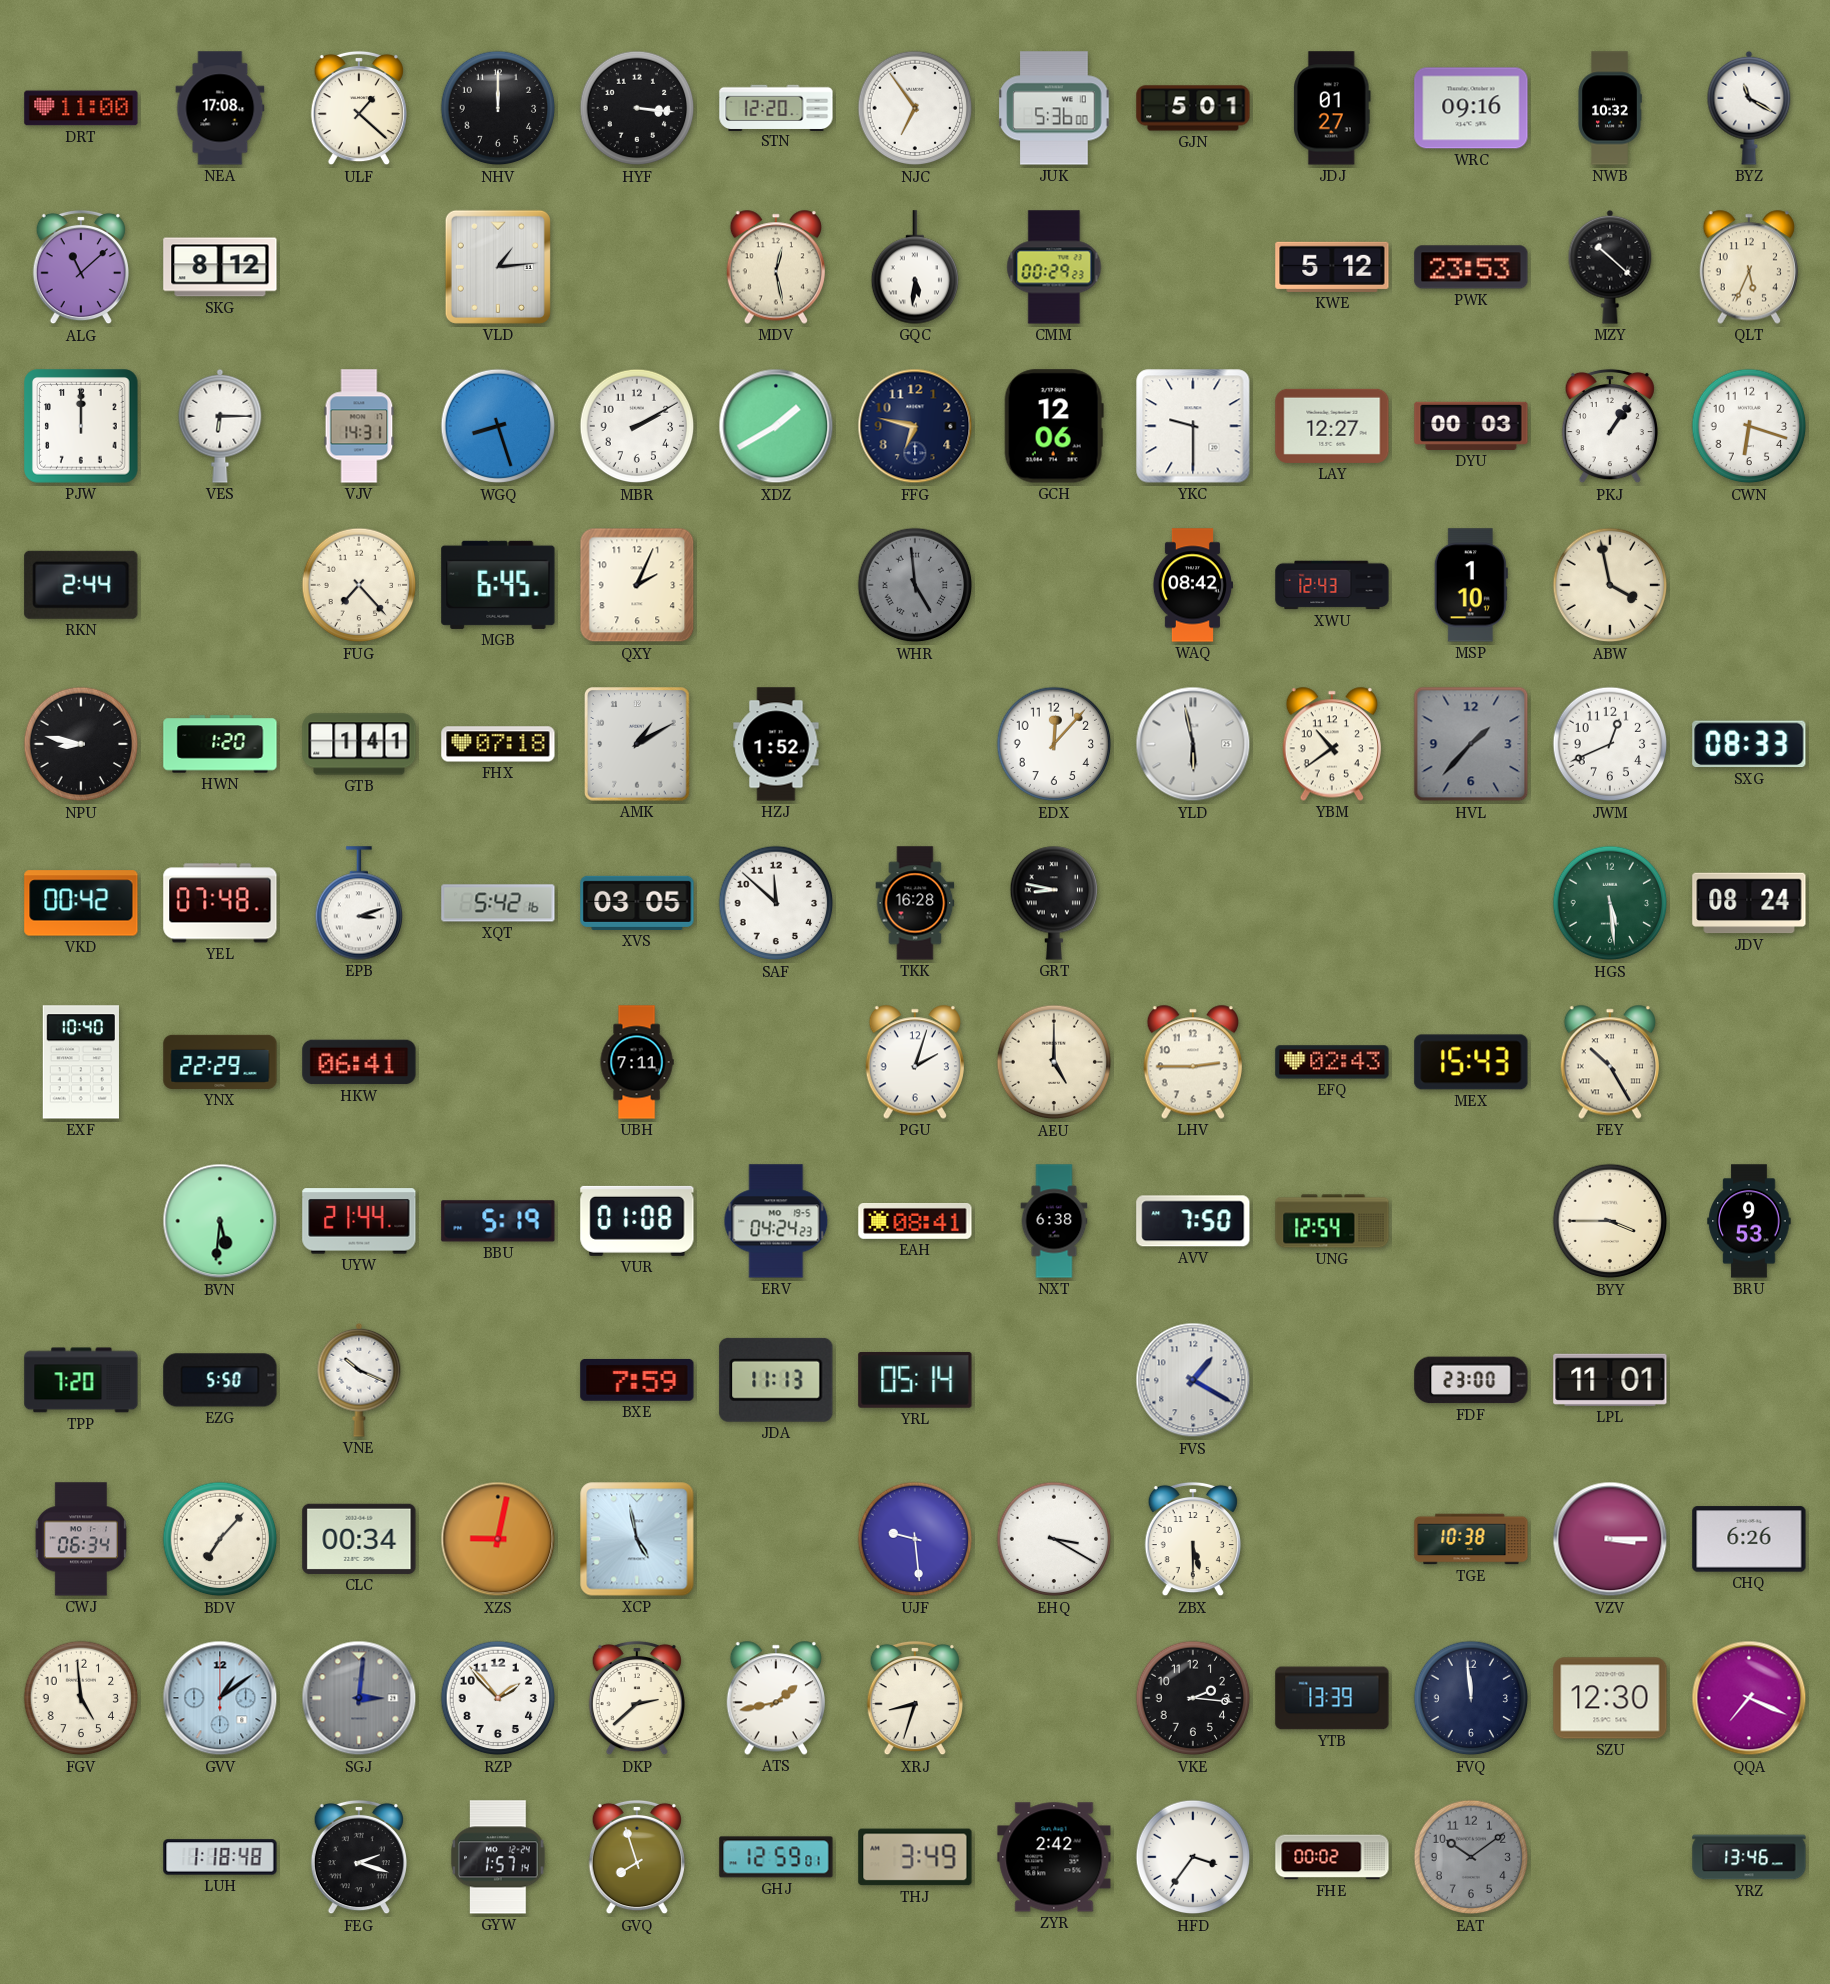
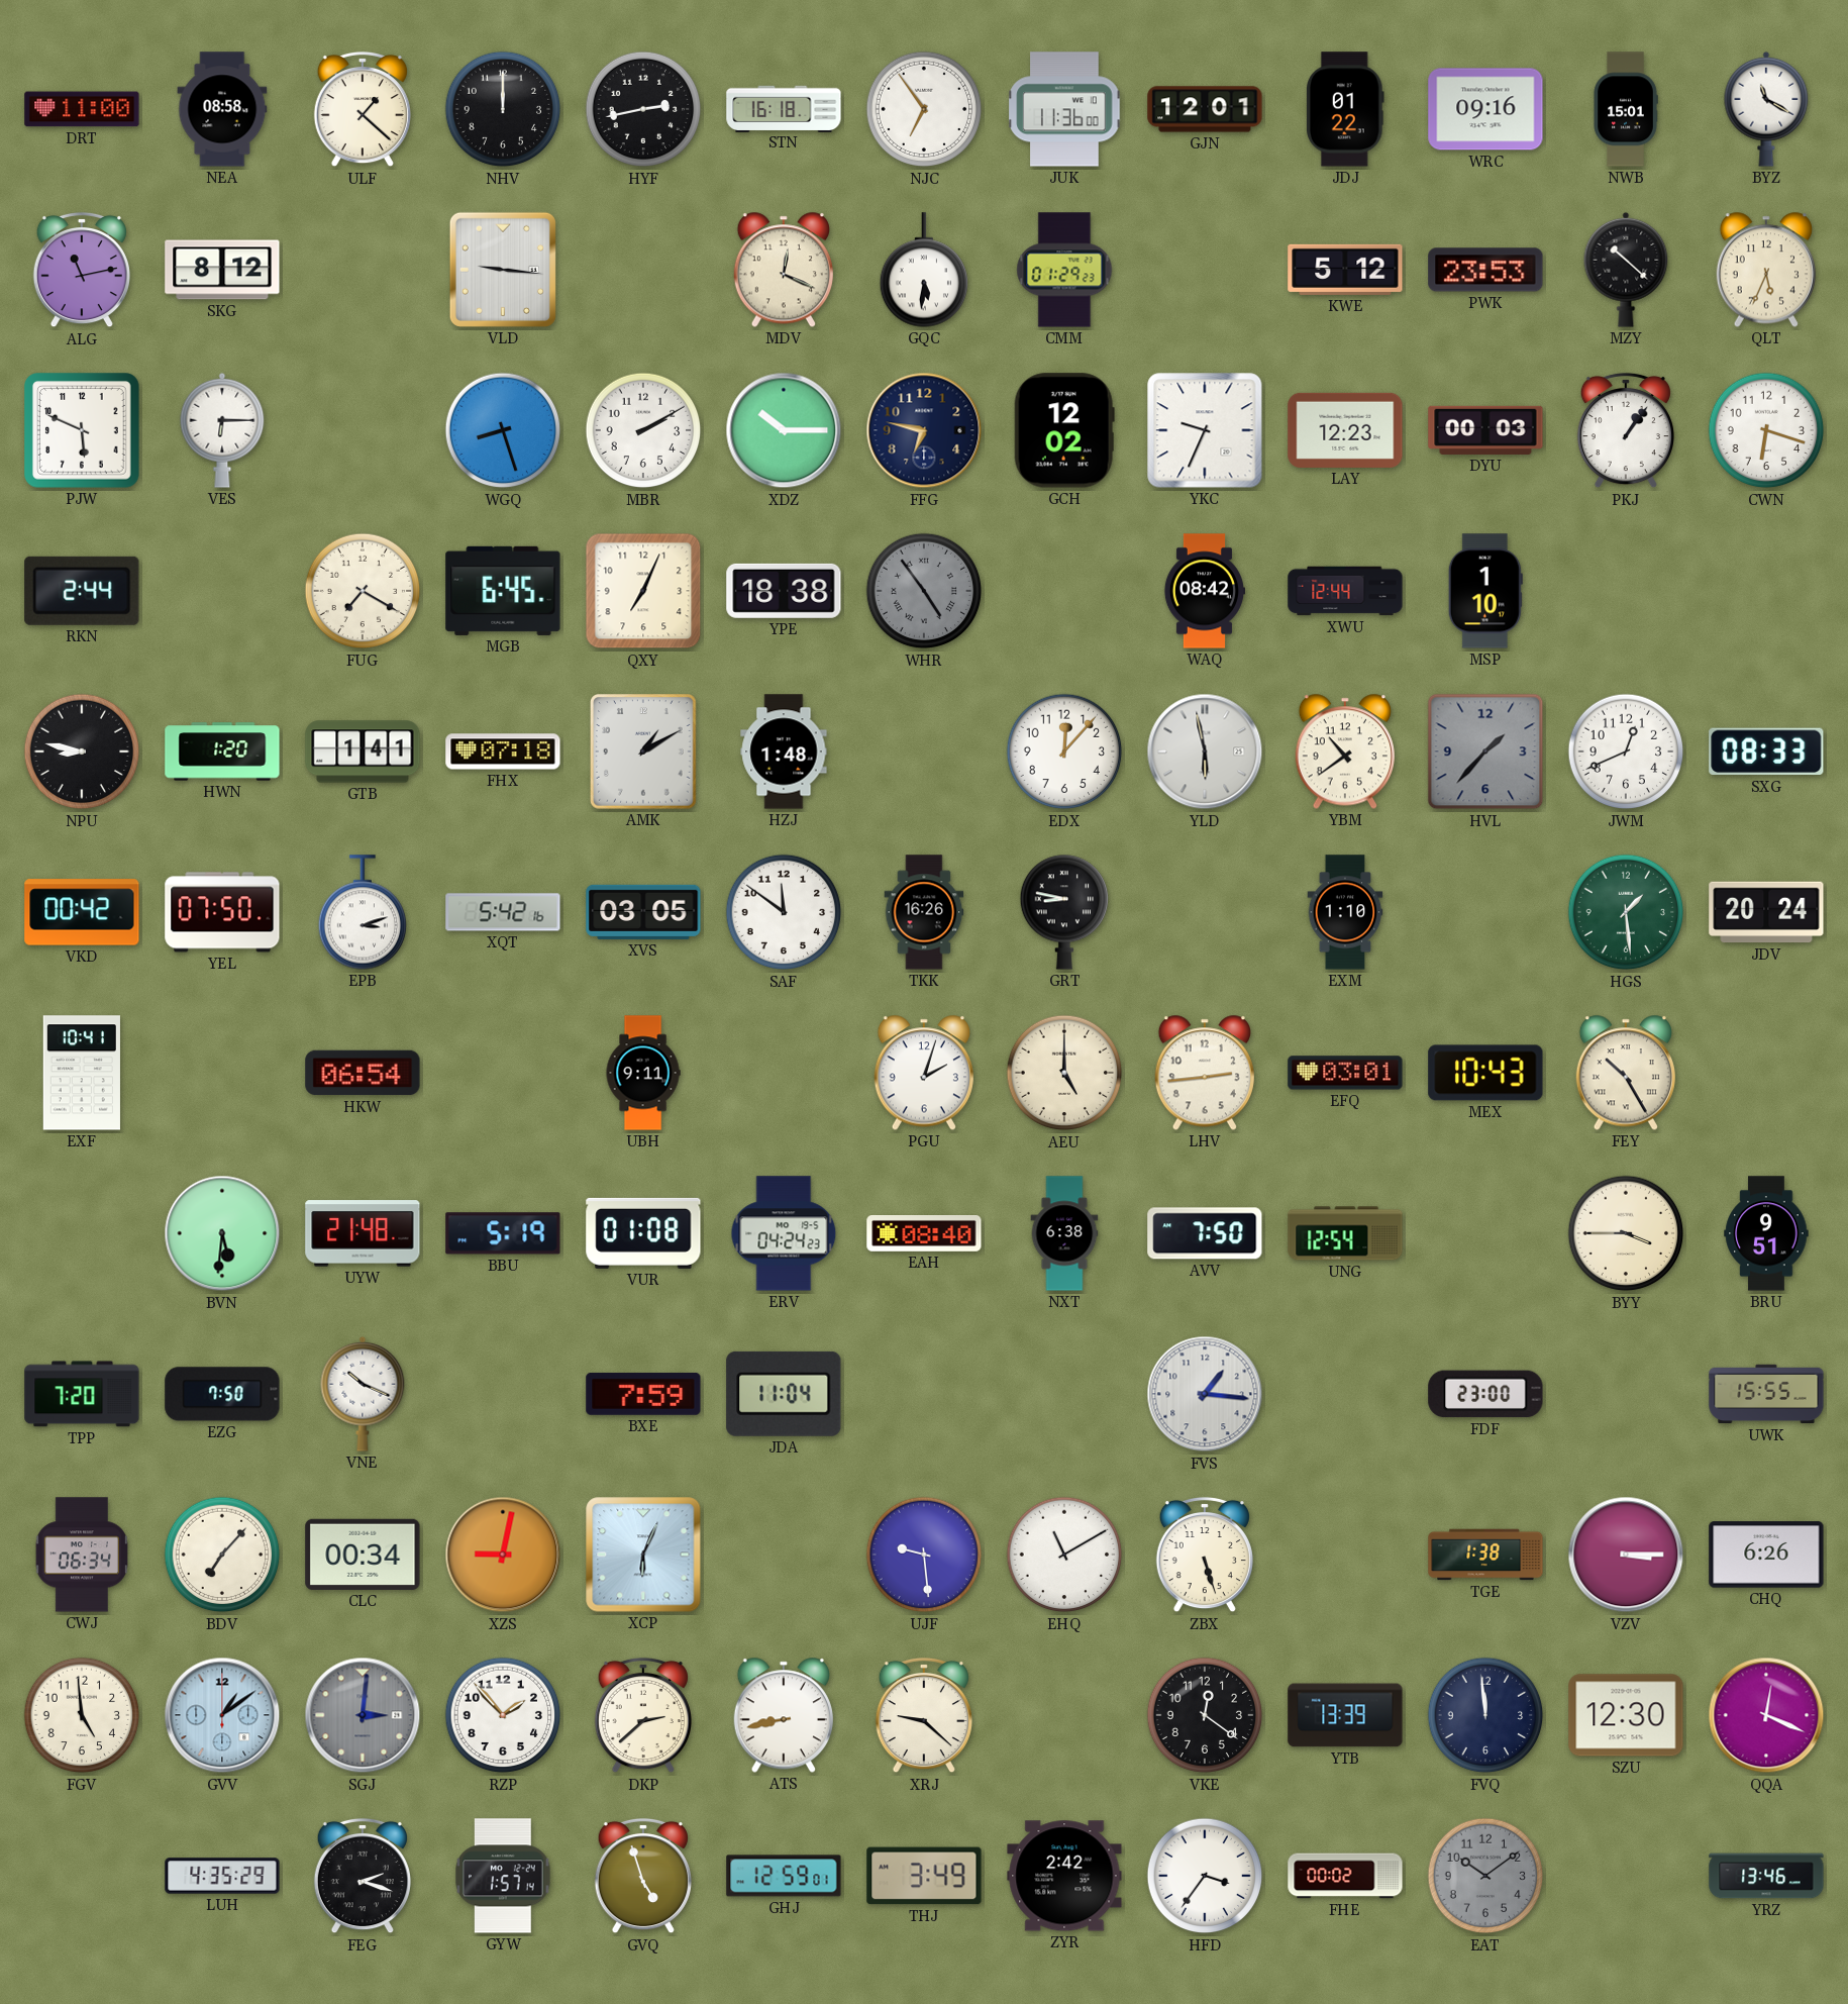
NEA: 17:08 -> 08:58
HYF: 3:16 -> 2:43
STN: 12:20 -> 16:18
JUK: 5:36 -> 11:36
GJN: 5:01 -> 12:01
JDJ: 01:27 -> 01:22
NWB: 10:32 -> 15:01
ALG: 11:08 -> 11:13
VLD: 1:14 -> 9:16
MDV: 12:28 -> 12:19
CMM: 00:29 -> 01:29
PJW: 12:00 -> 5:49
VJV: 14:31 -> none
XDZ: 1:40 -> 10:15
GCH: 12:06 -> 12:02
YKC: 9:30 -> 9:34
LAY: 12:27 -> 12:23
FUG: 7:23 -> 7:20
QXY: 2:04 -> 7:04
YPE: none -> 18:38
WHR: 4:59 -> 4:54
XWU: 12:43 -> 12:44
ABW: 3:58 -> none
HZJ: 1:52 -> 1:48
YEL: 07:48 -> 07:50
SAF: 11:52 -> 11:51
TKK: 16:28 -> 16:26
EXM: none -> 1:10
HGS: 5:29 -> 1:29
JDV: 08:24 -> 20:24
EXF: 10:40 -> 10:41
YNX: 22:29 -> none
HKW: 06:41 -> 06:54
UBH: 7:11 -> 9:11
LHV: 2:45 -> 2:44
EFQ: 02:43 -> 03:01
MEX: 15:43 -> 10:43
UYW: 21:44 -> 21:48
EAH: 08:41 -> 08:40
BRU: 9:53 -> 9:51
EZG: 5:50 -> 7:50
JDA: 11:13 -> 11:04
YRL: 05:14 -> none
FVS: 1:20 -> 1:16
LPL: 11:01 -> none
UWK: none -> 15:55
XCP: 4:58 -> 6:04
EHQ: 3:20 -> 11:10
ZBX: 5:30 -> 5:27
TGE: 10:38 -> 1:38
ATS: 1:43 -> 8:43
XRJ: 8:33 -> 9:22
VKE: 2:16 -> 12:21
QQA: 7:19 -> 12:19
LUH: 1:18 -> 4:35
GVQ: 7:57 -> 4:57
